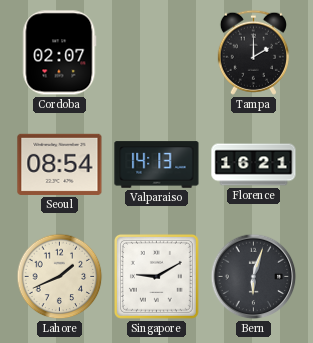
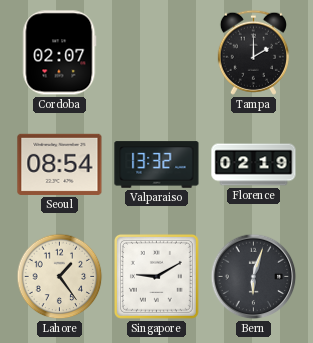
Valparaiso: 14:13 -> 13:32
Florence: 16:21 -> 02:19
Lahore: 1:41 -> 1:24
